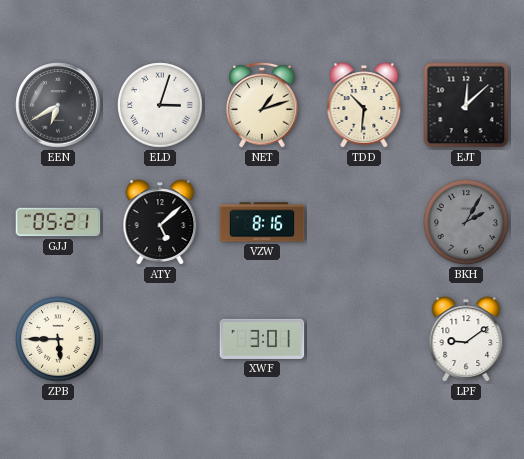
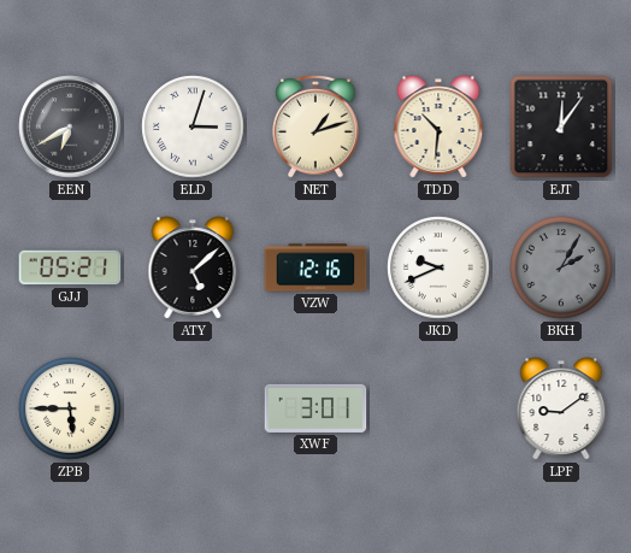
EJT: 12:08 -> 12:06
VZW: 8:16 -> 12:16
JKD: none -> 9:41
